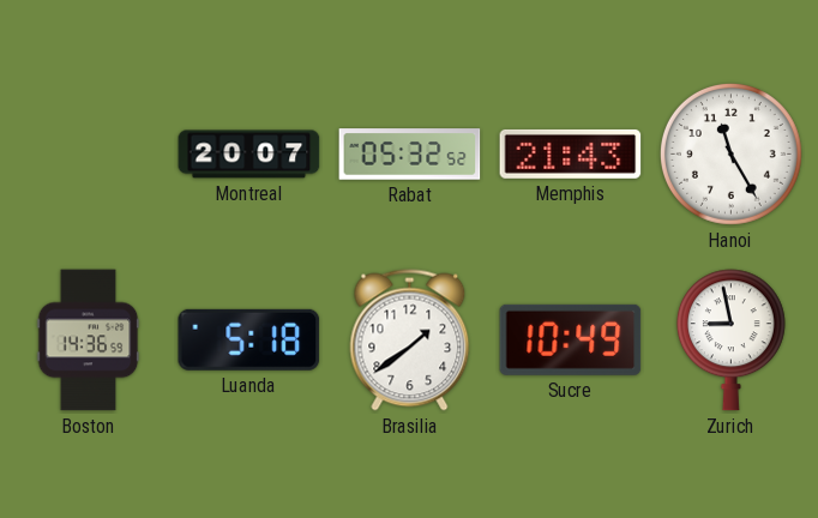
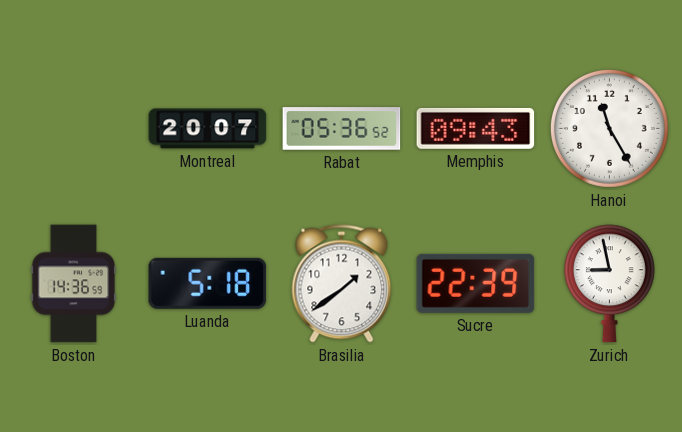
Rabat: 05:32 -> 05:36
Memphis: 21:43 -> 09:43
Sucre: 10:49 -> 22:39
